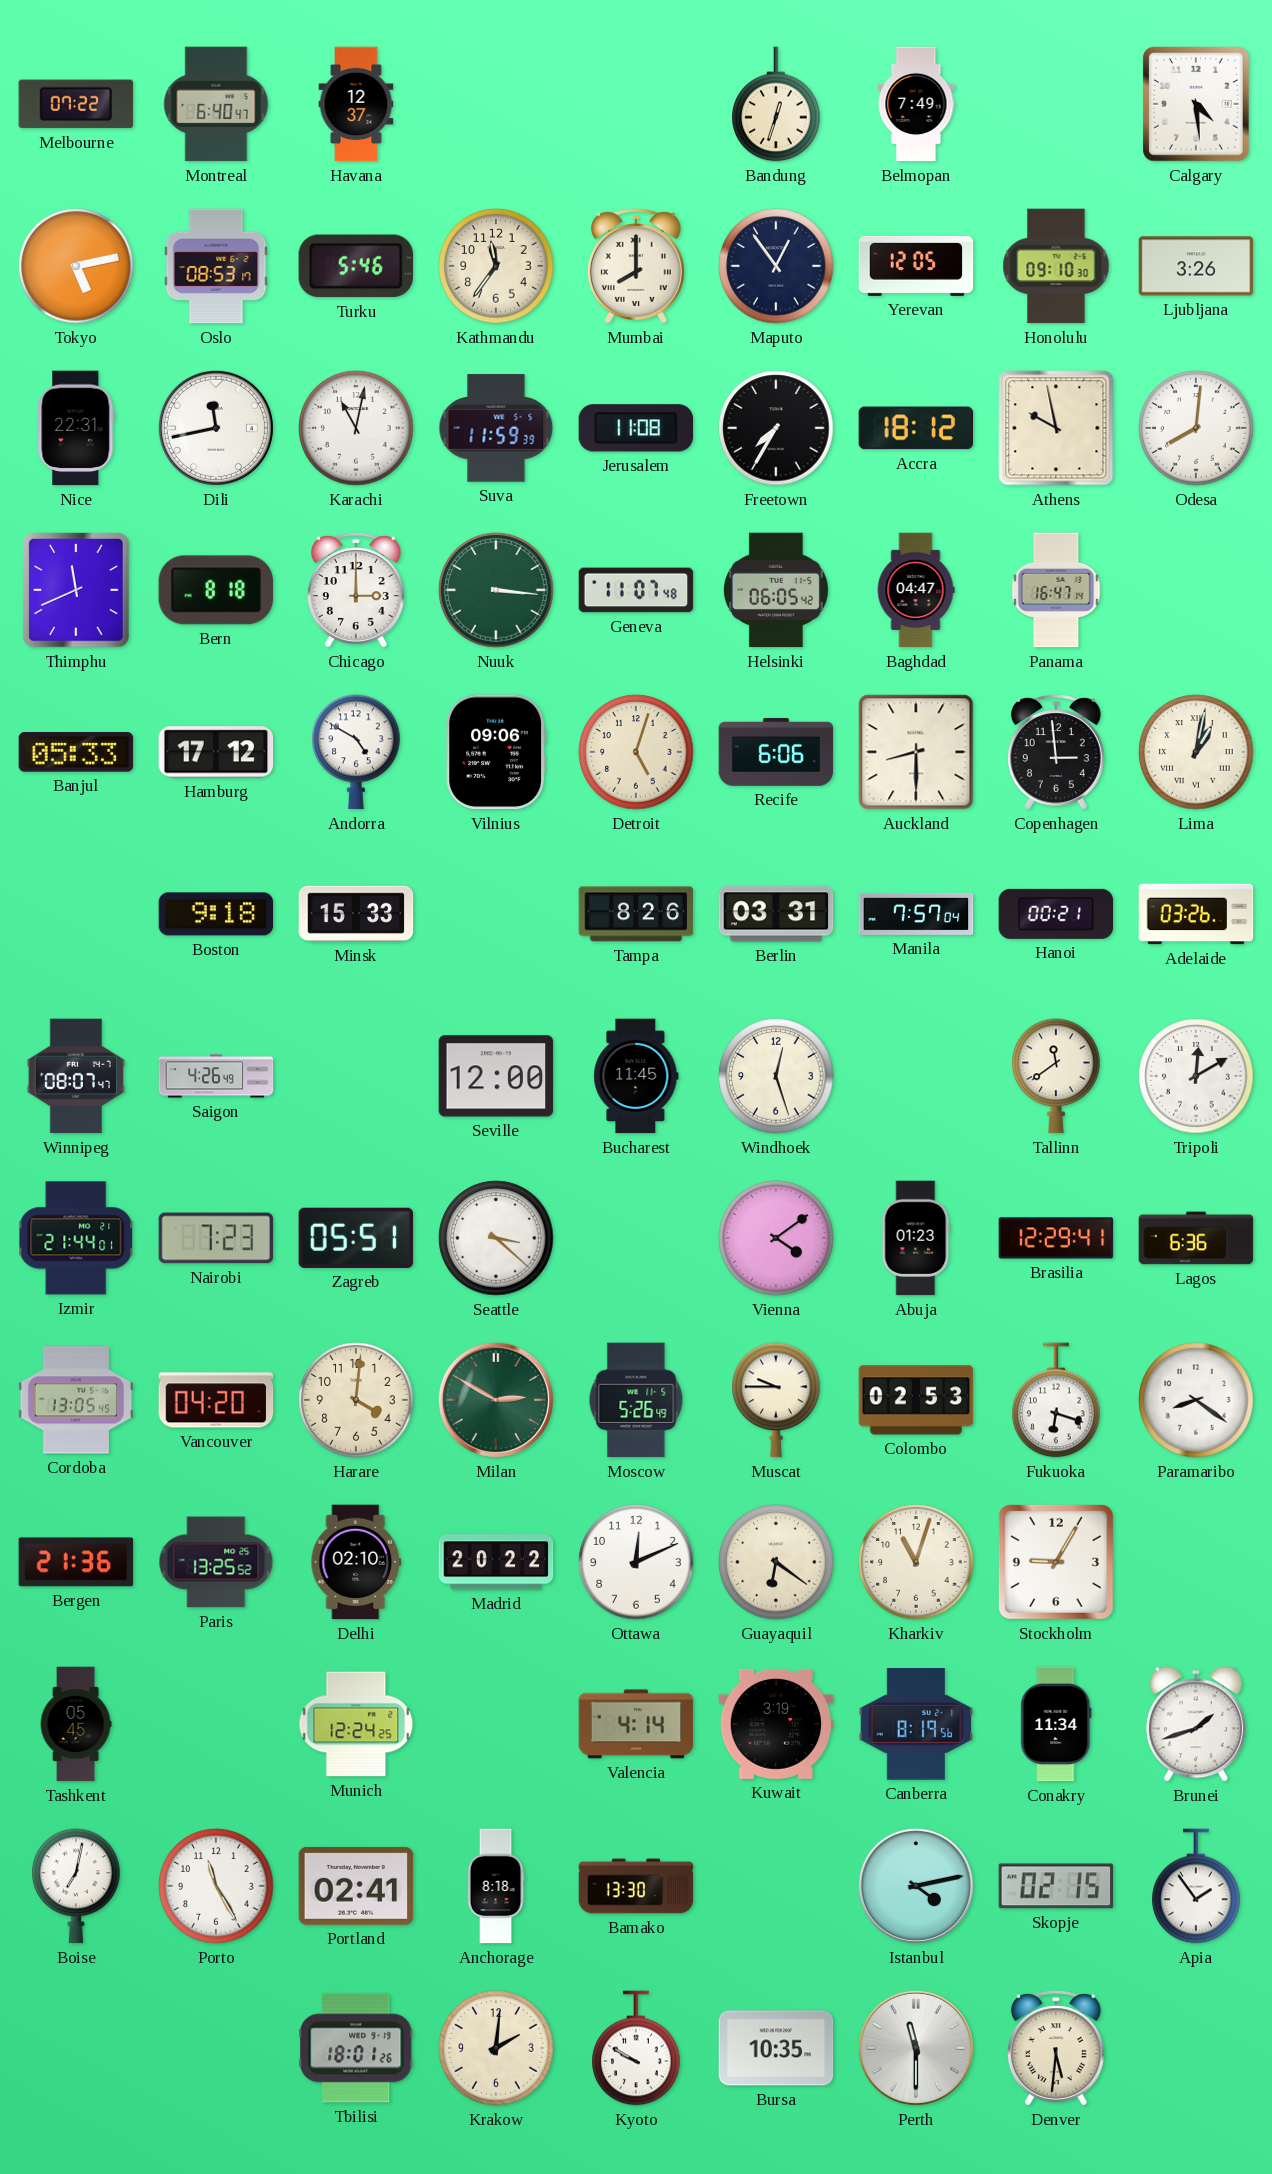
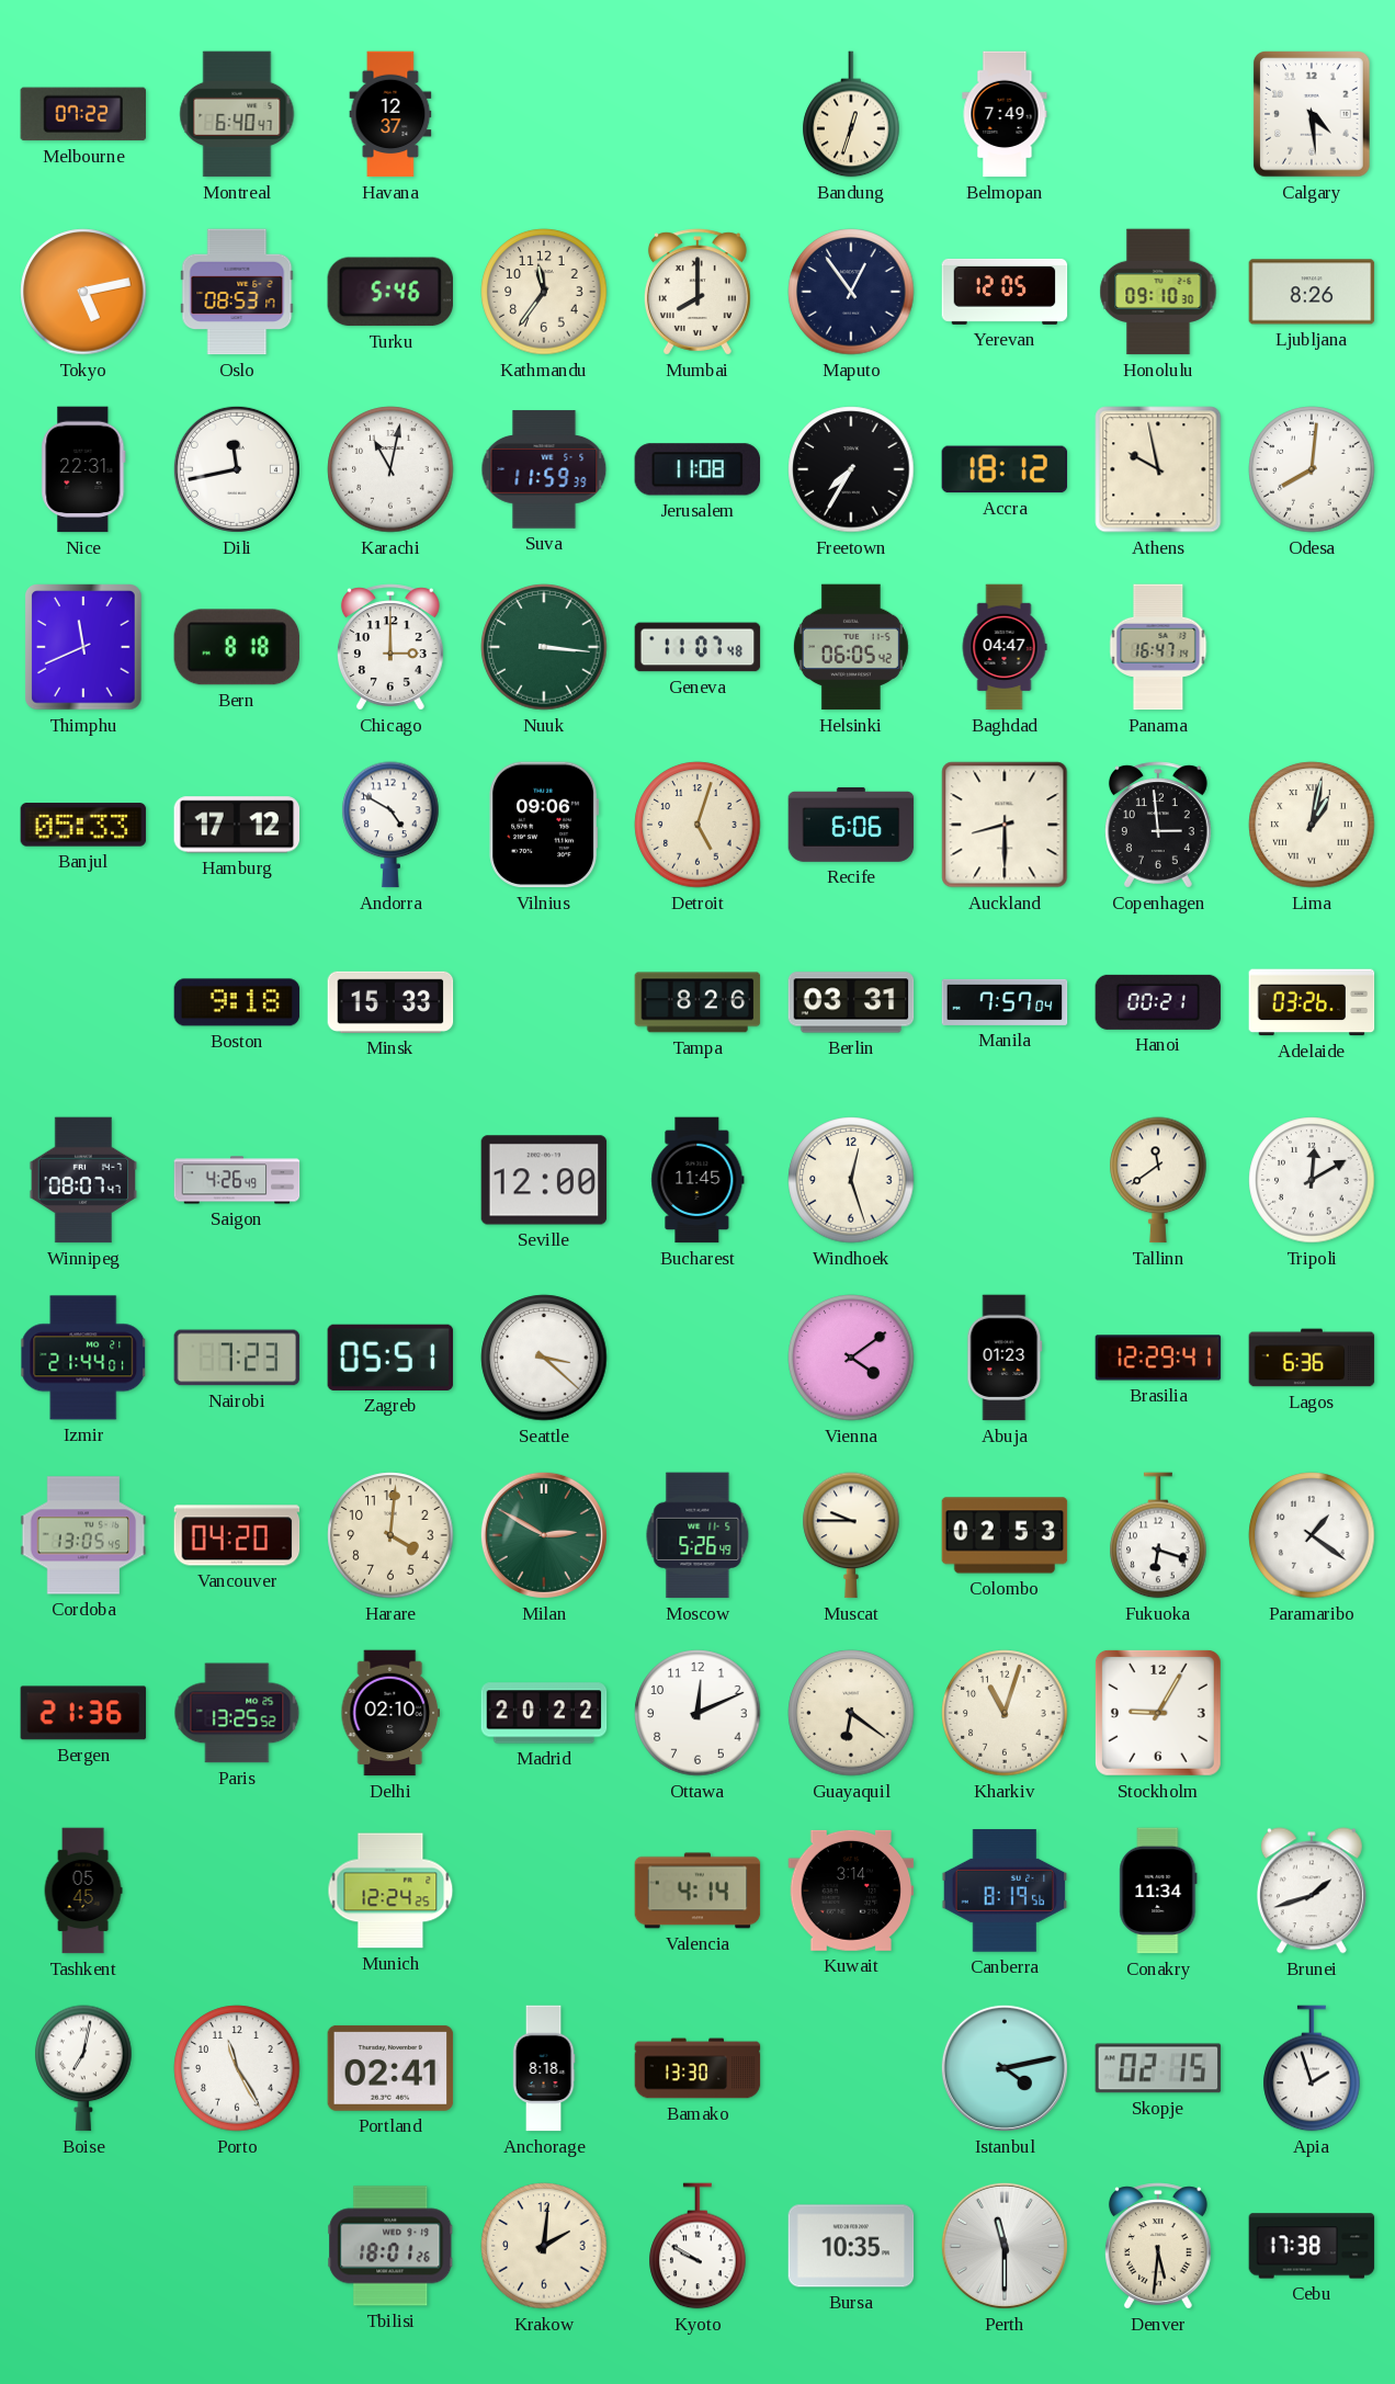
Ljubljana: 3:26 -> 8:26
Paramaribo: 8:21 -> 1:21
Kuwait: 3:19 -> 3:14
Apia: 1:54 -> 1:57
Cebu: none -> 17:38
